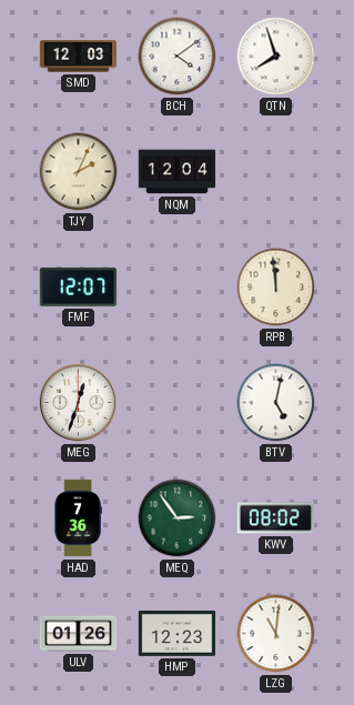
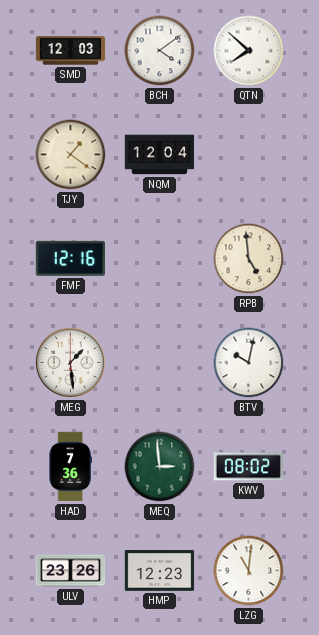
QTN: 7:57 -> 7:52
TJY: 2:04 -> 1:21
FMF: 12:07 -> 12:16
RPB: 11:59 -> 4:59
MEG: 12:33 -> 1:29
BTV: 5:02 -> 10:02
MEQ: 2:54 -> 2:59
ULV: 01:26 -> 23:26
